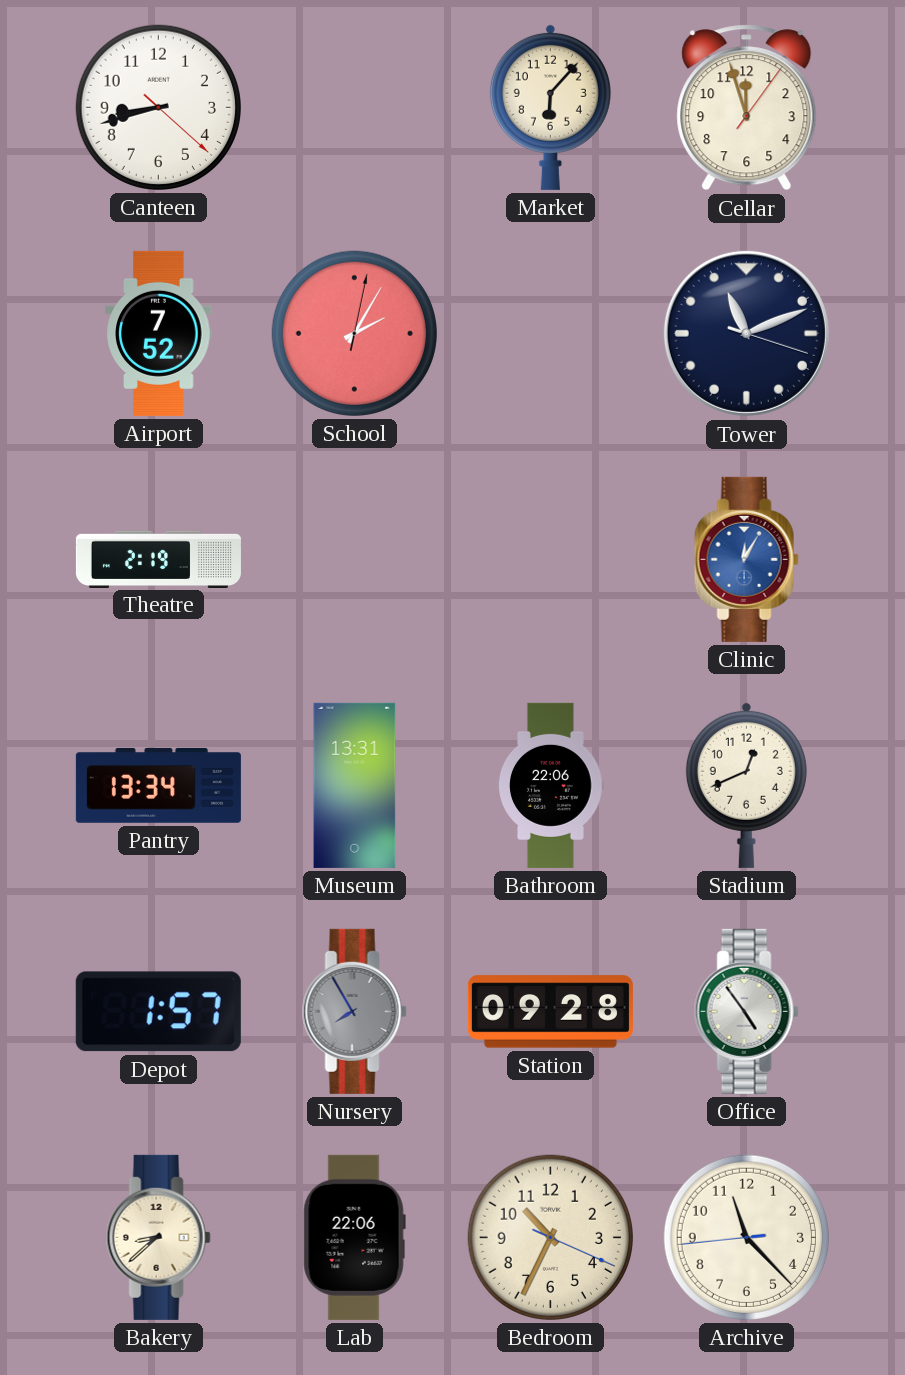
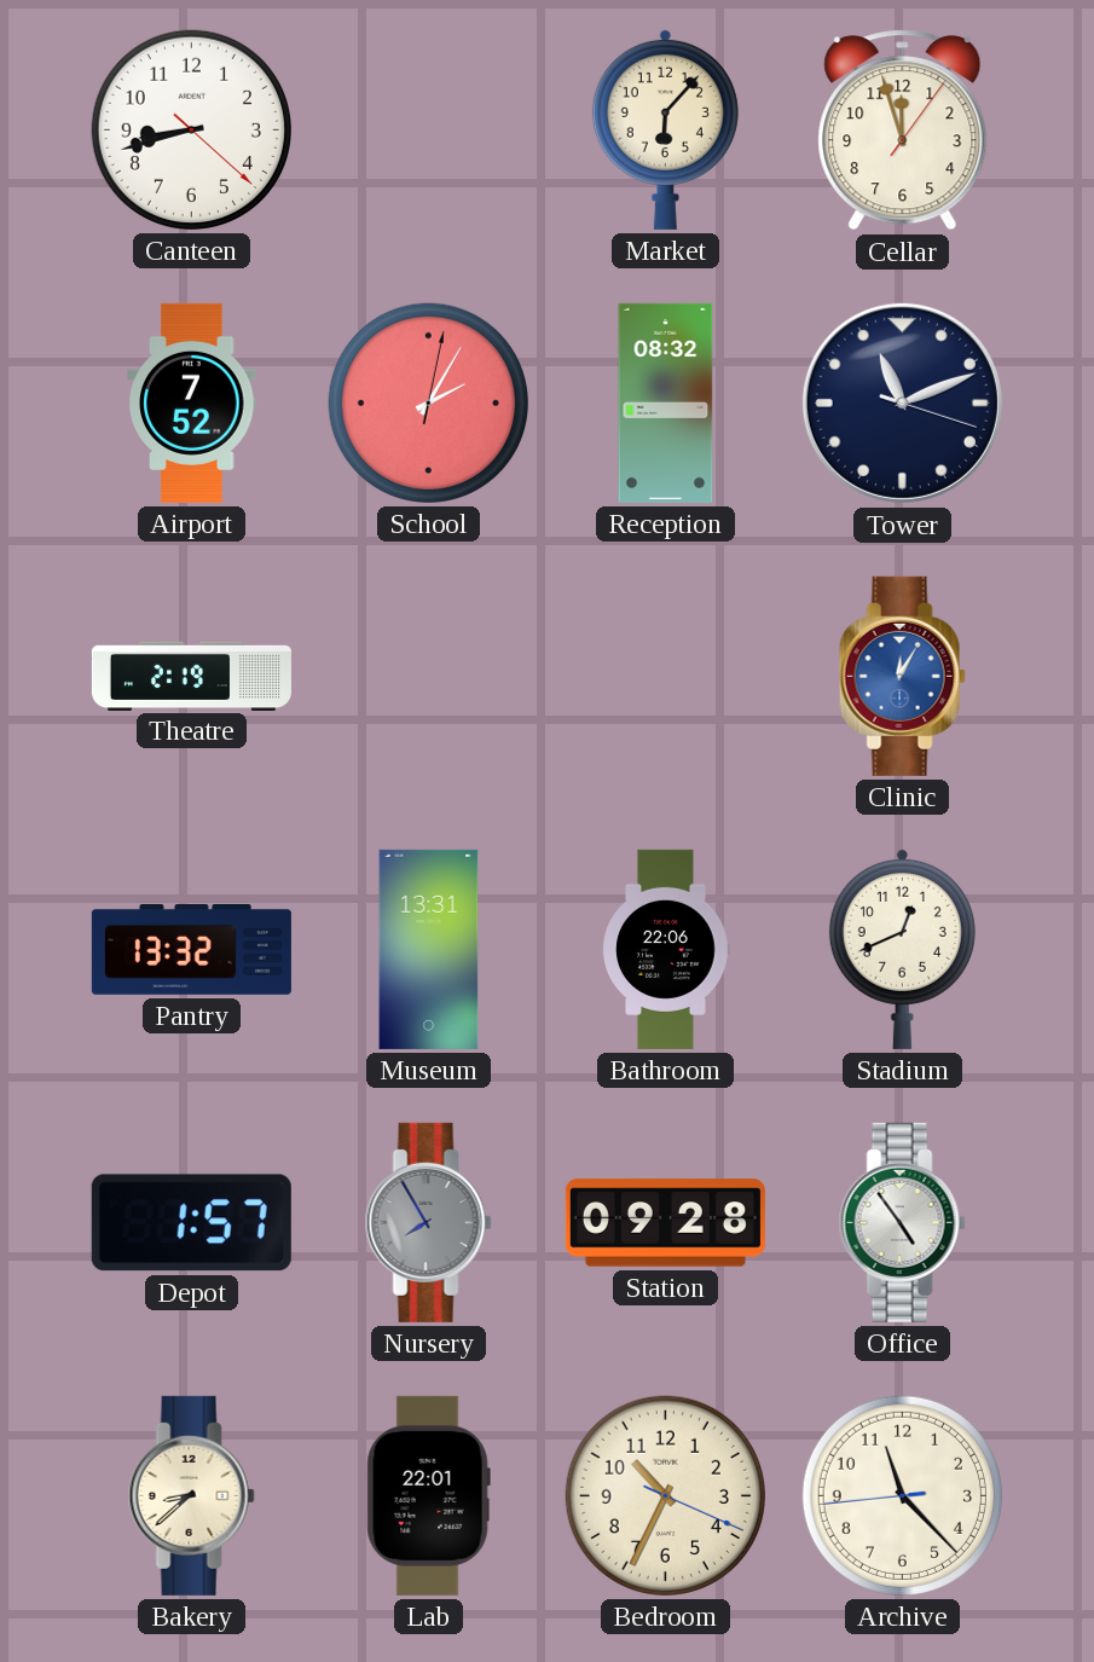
Reception: none -> 08:32
Pantry: 13:34 -> 13:32
Lab: 22:06 -> 22:01
